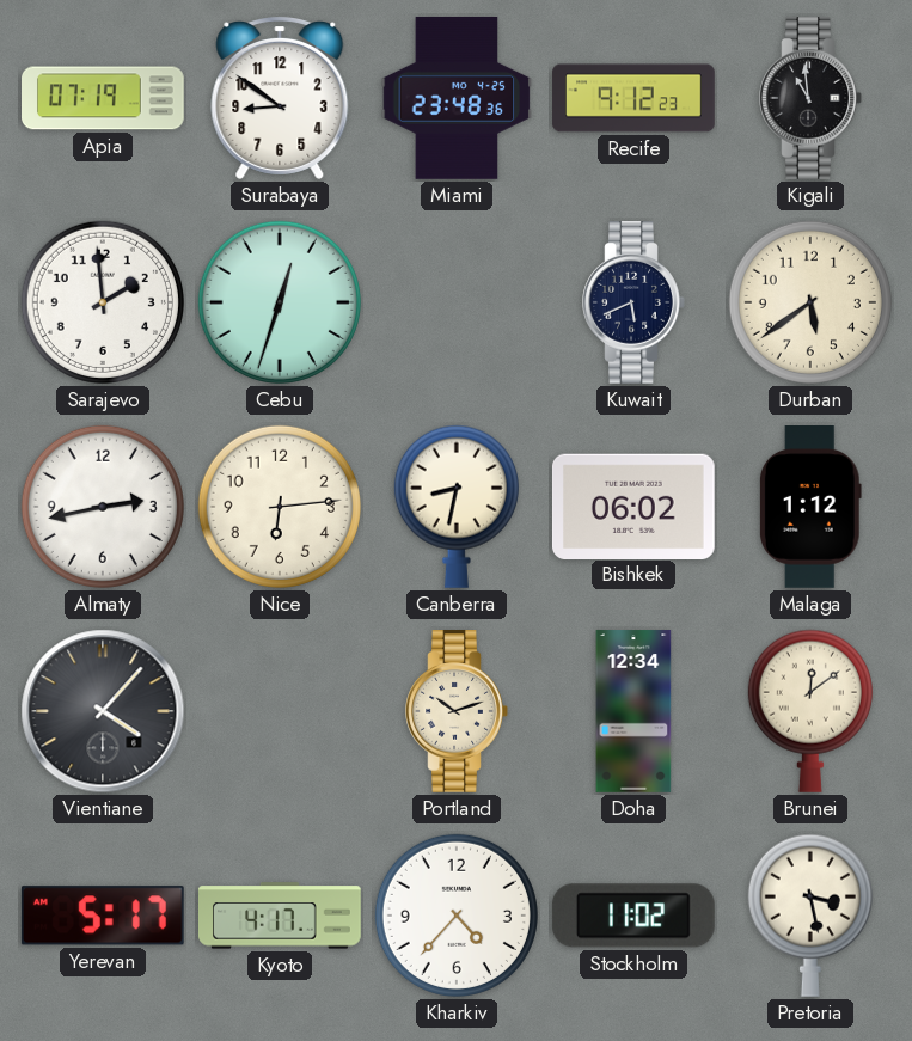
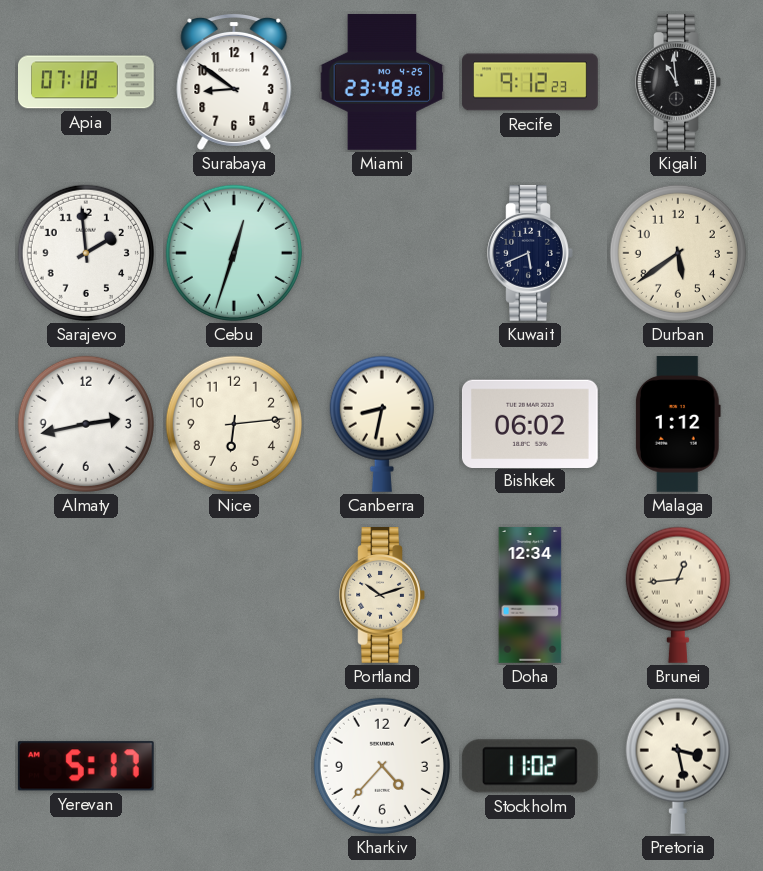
Apia: 07:19 -> 07:18
Vientiane: 4:07 -> none
Brunei: 12:09 -> 12:44
Kyoto: 4:17 -> none
